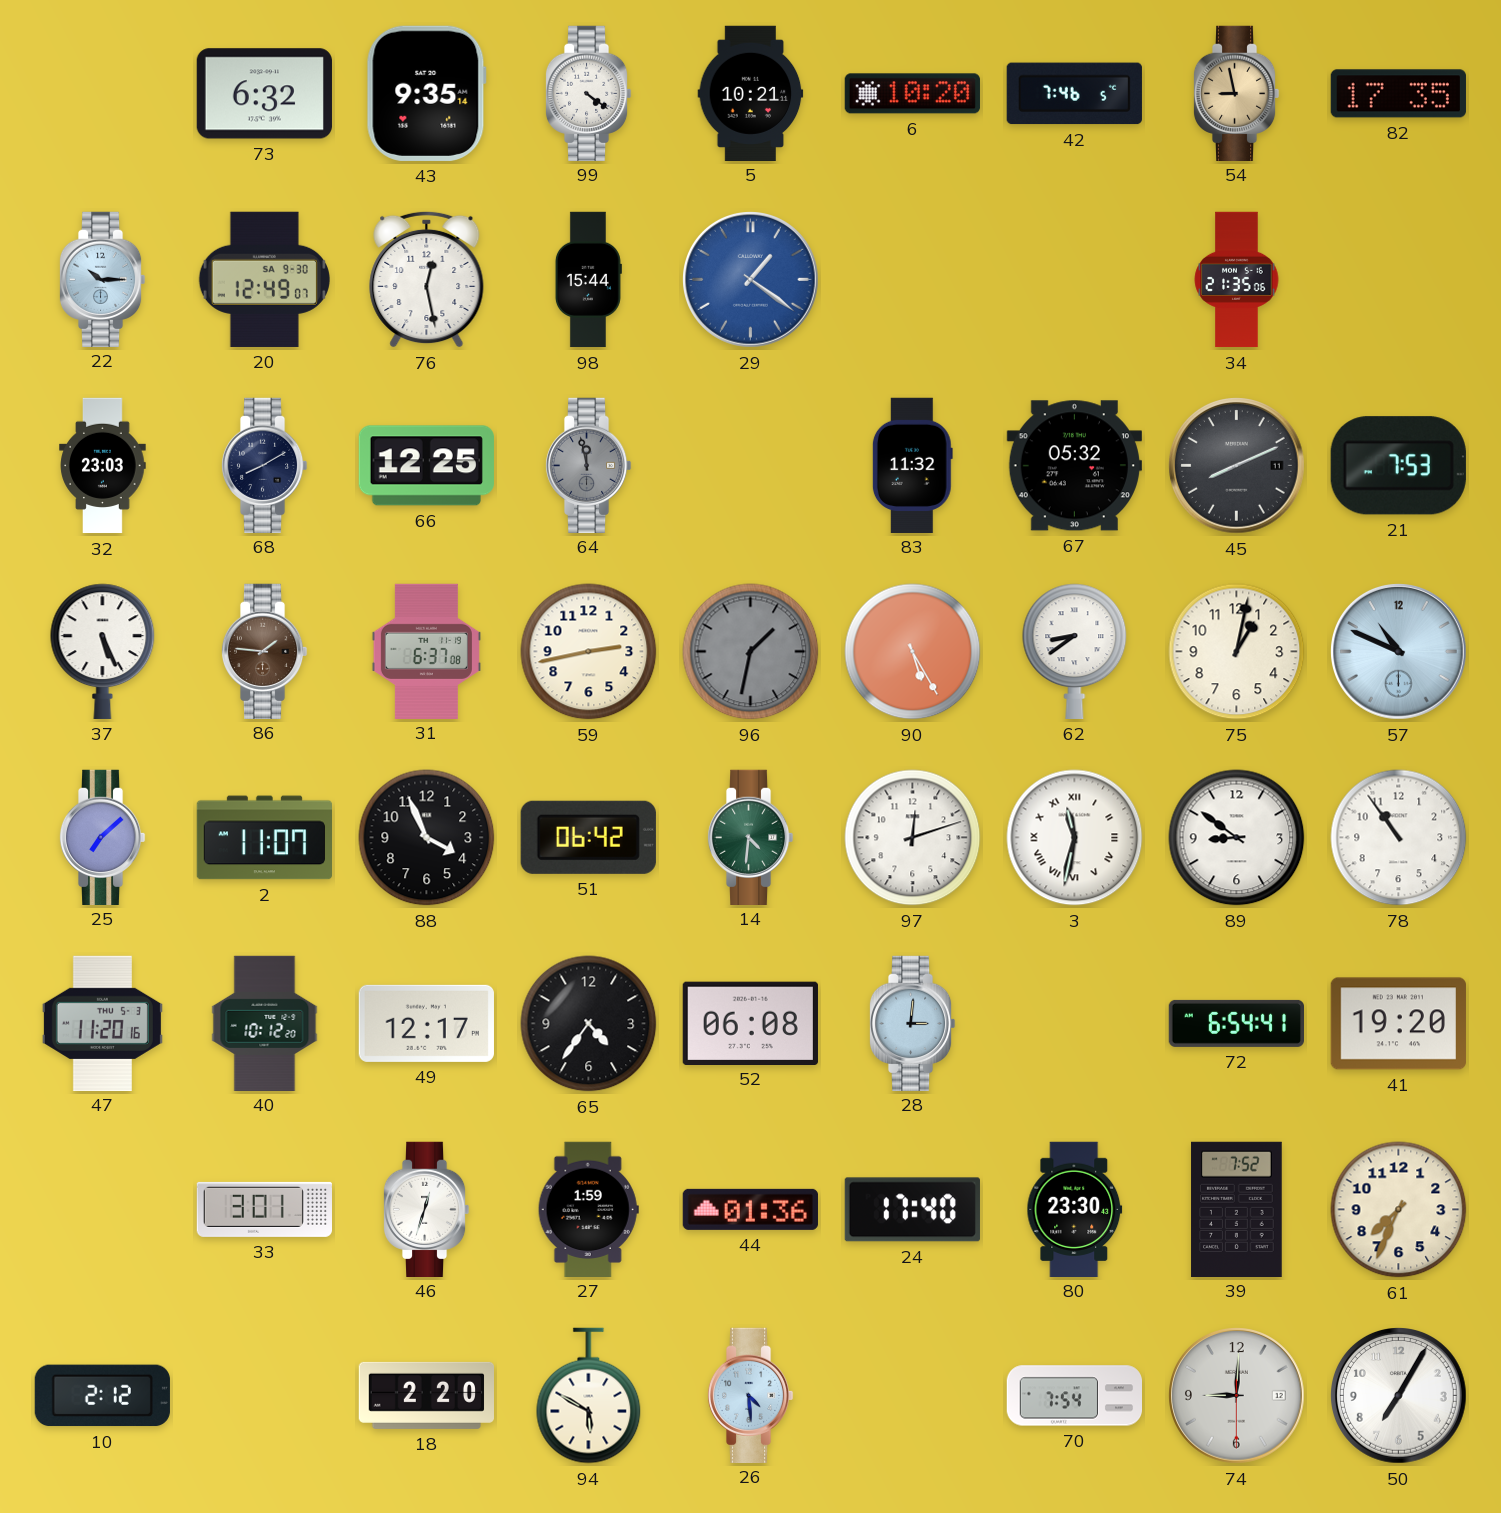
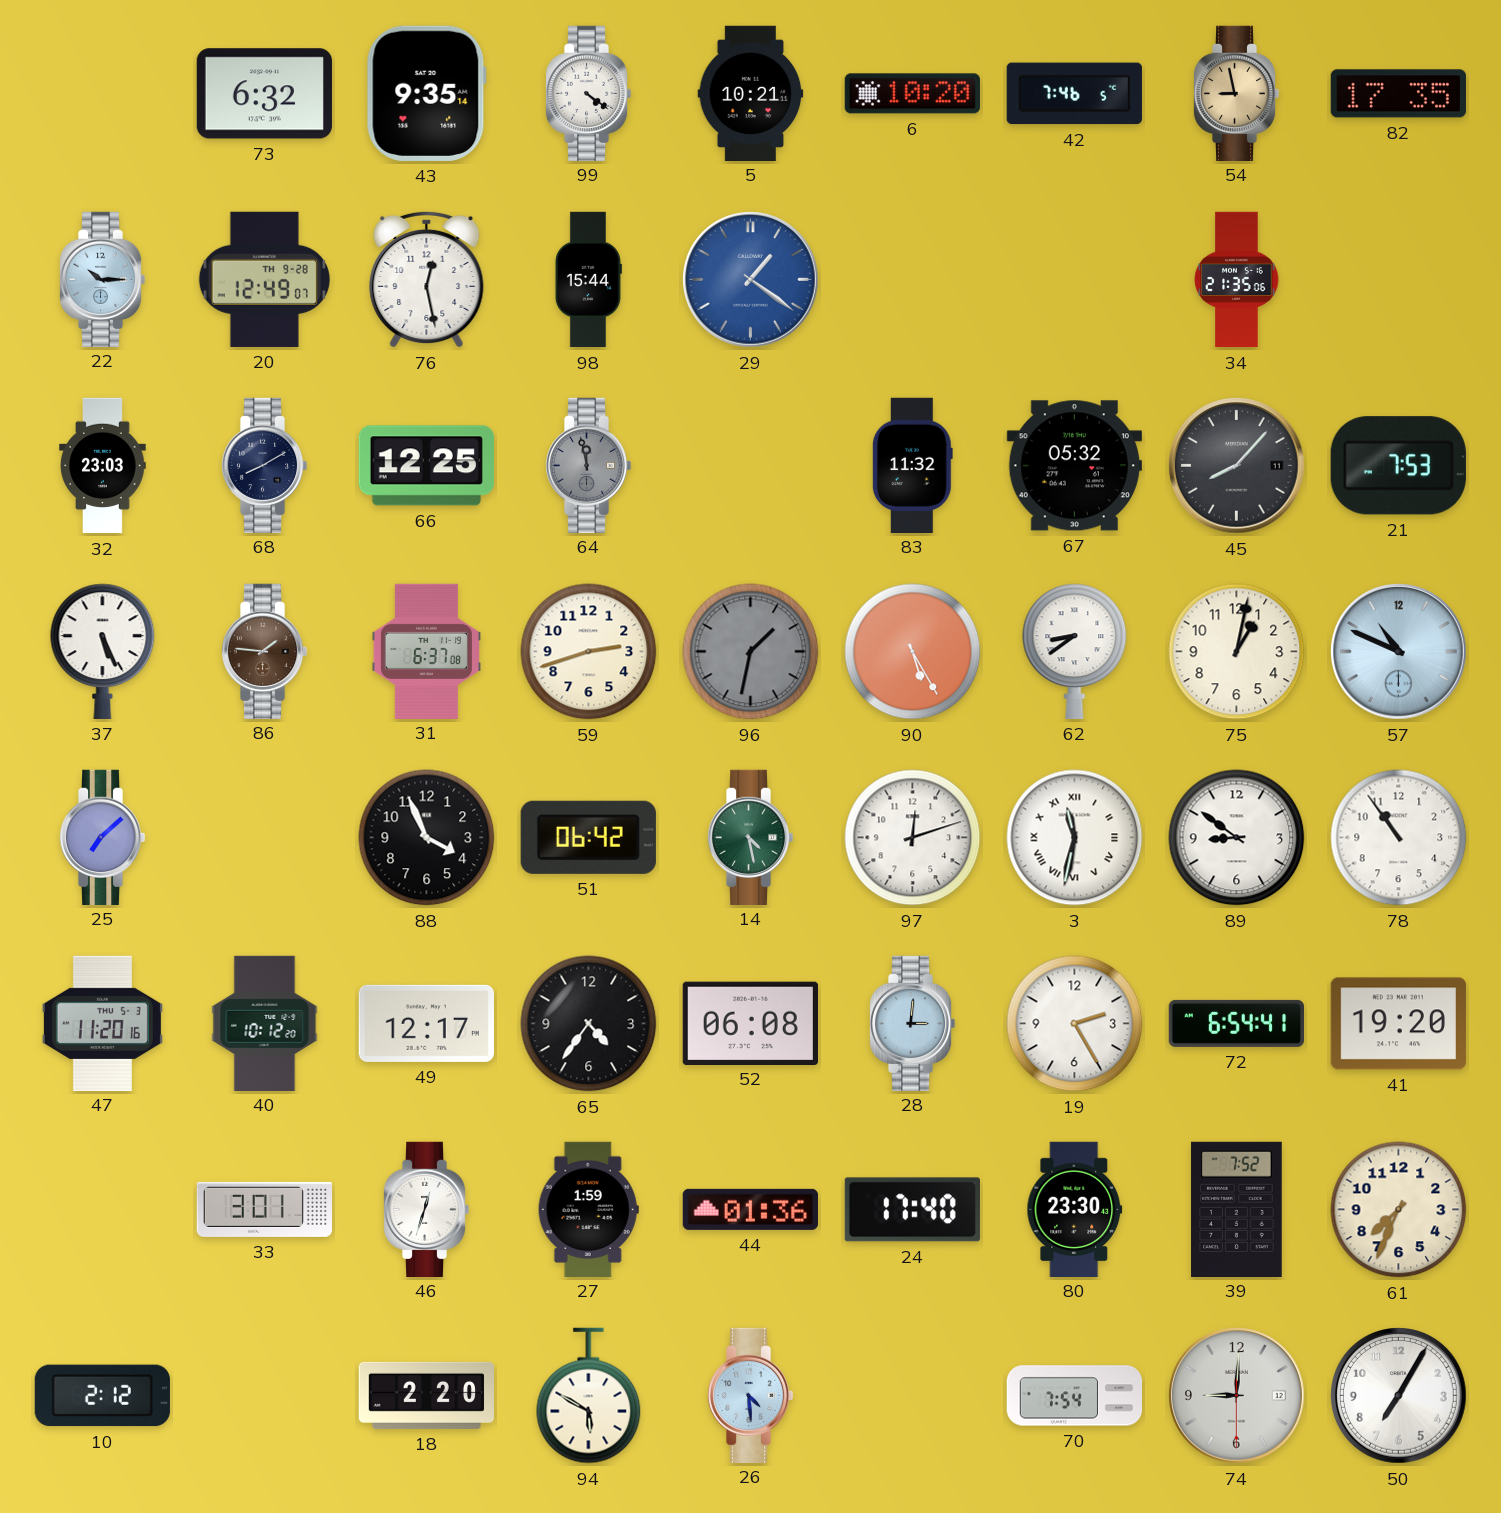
20 date: SA 9-30 -> TH 9-28
45: 8:11 -> 8:07
59: 2:43 -> 2:42
2: 11:07 -> none
14: 4:31 -> 4:28
19: none -> 2:25
